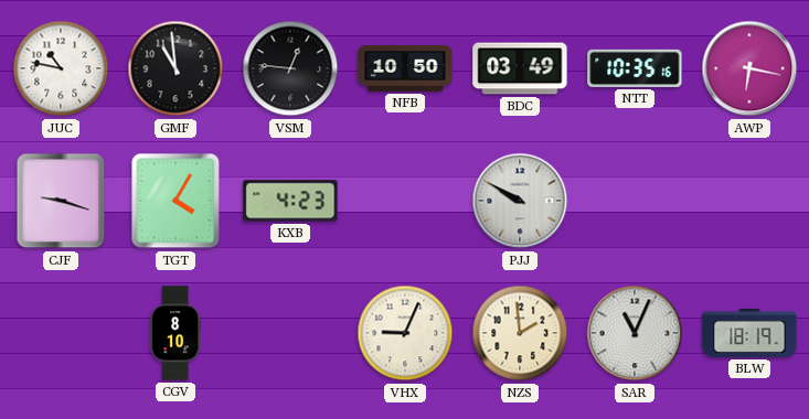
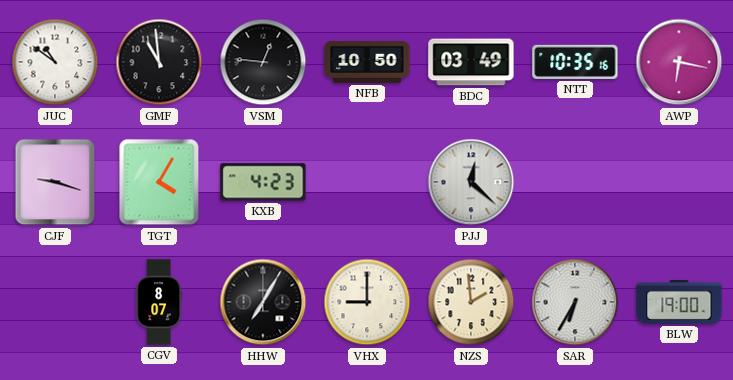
JUC: 10:47 -> 10:51
PJJ: 9:50 -> 12:22
CGV: 8:10 -> 8:07
HHW: none -> 7:05
VHX: 9:04 -> 9:00
SAR: 11:04 -> 6:35
BLW: 18:19 -> 19:00
